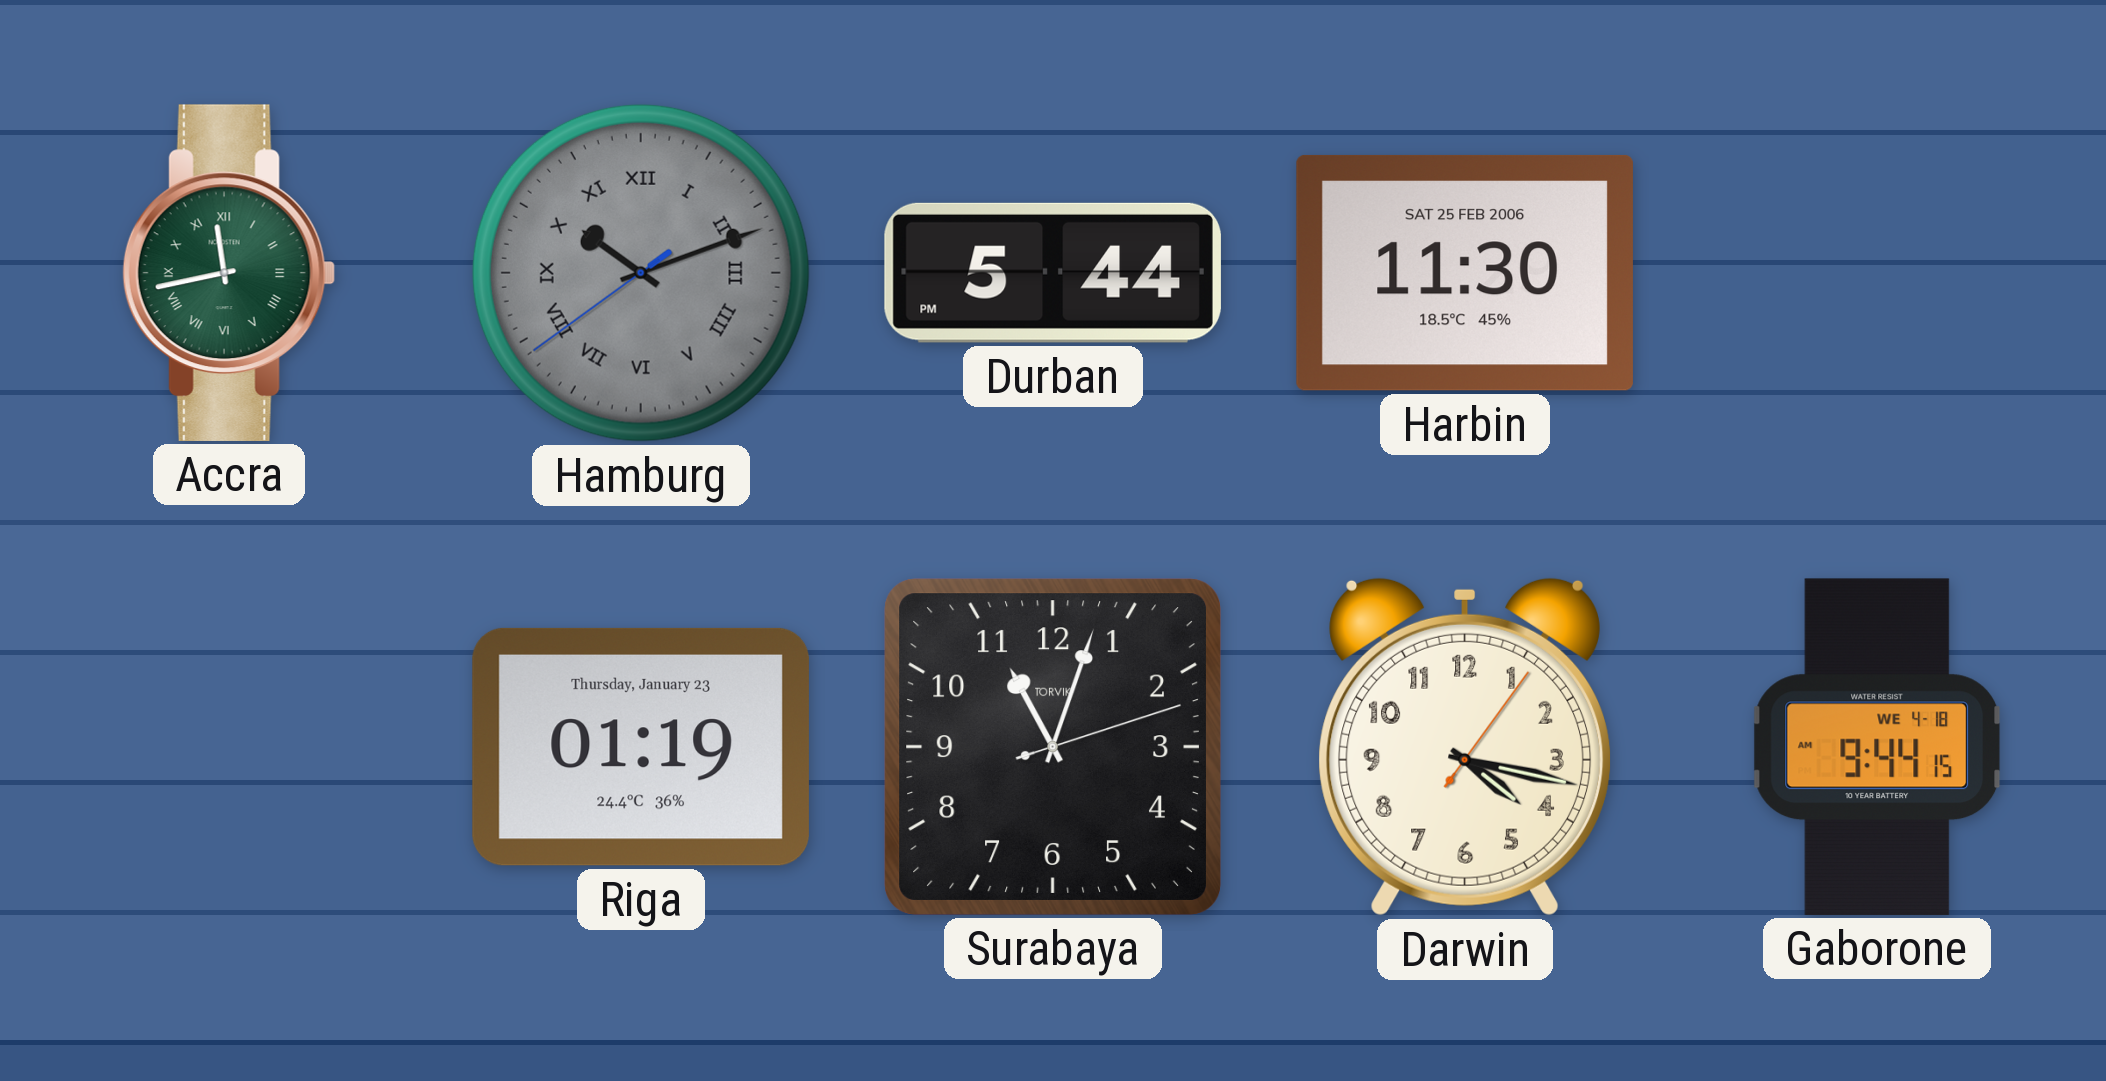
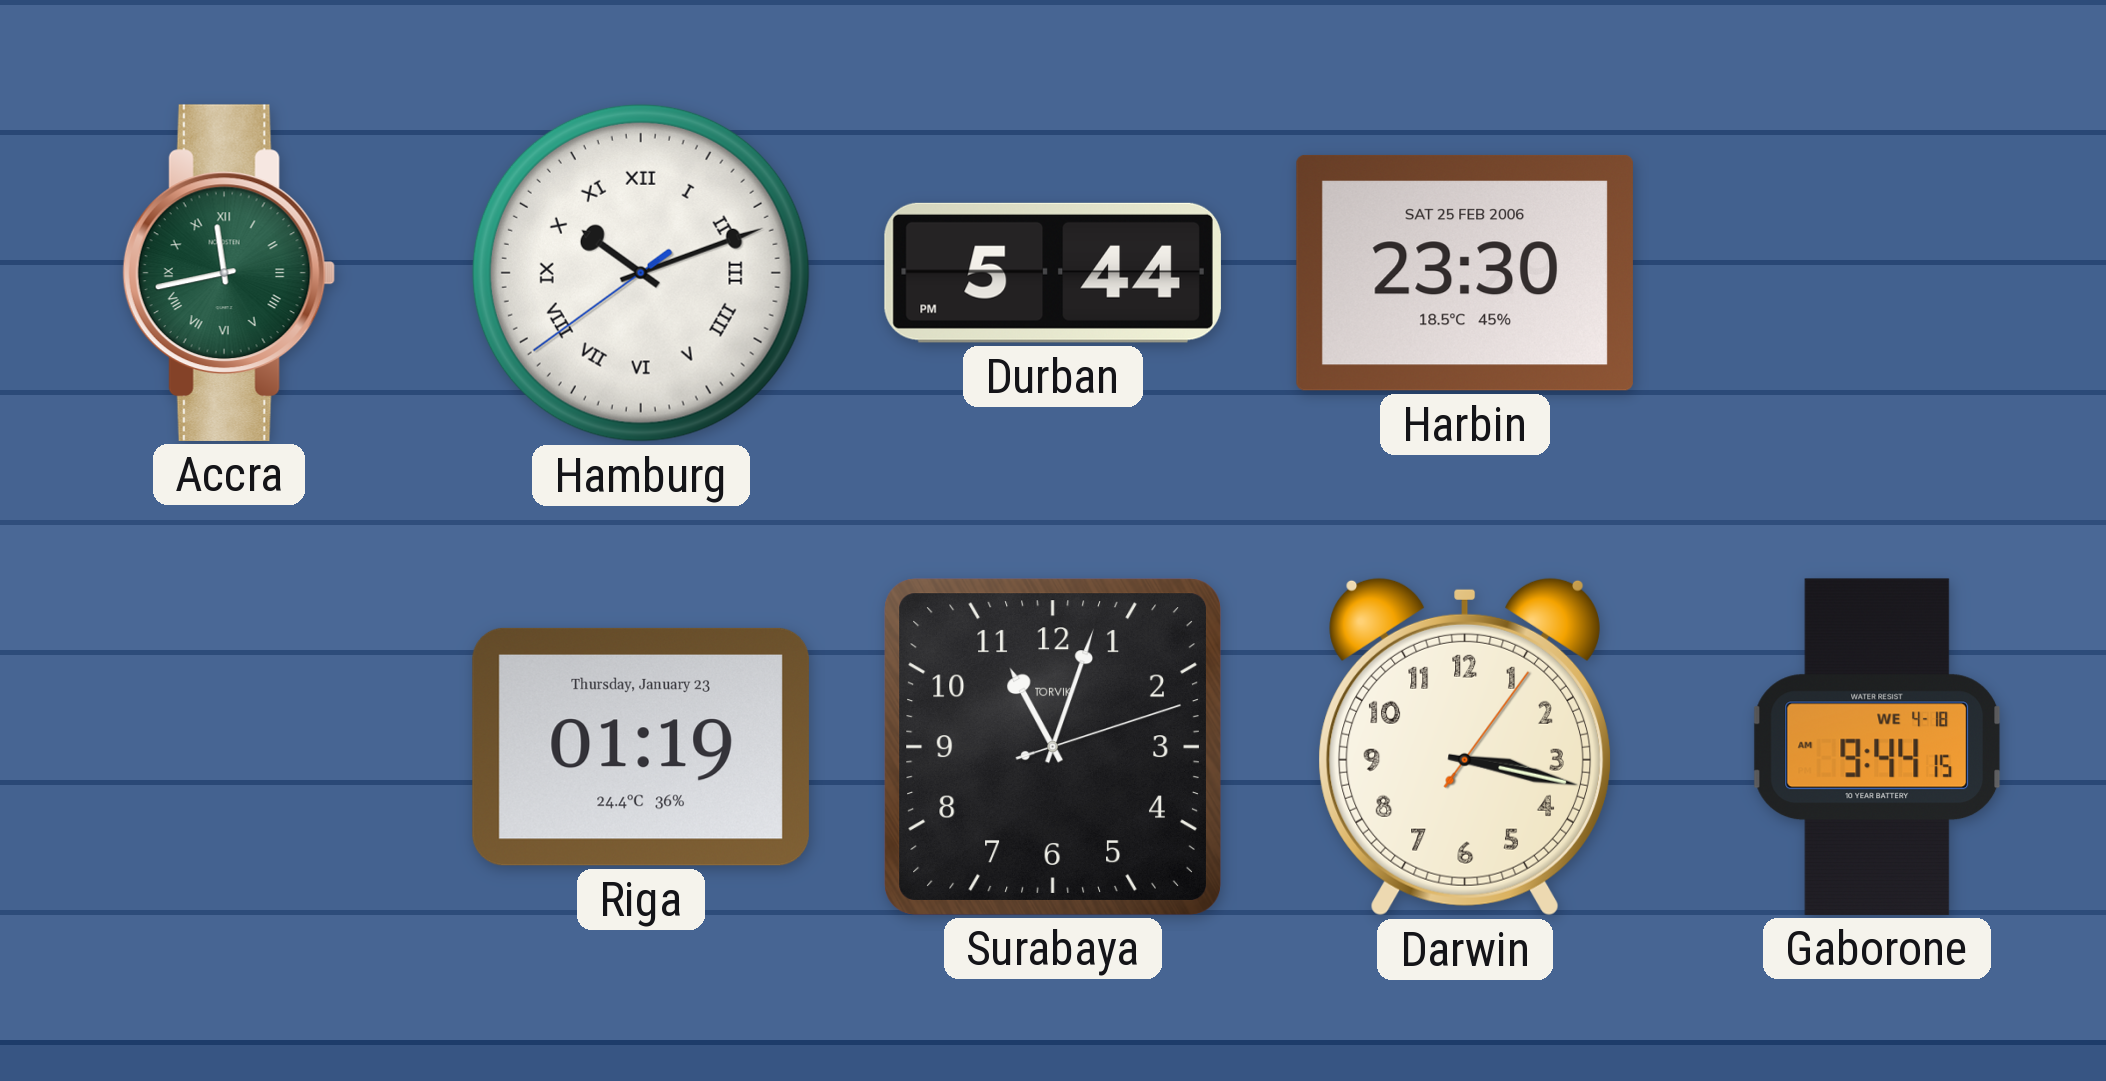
Hamburg dial: grey -> white
Harbin: 11:30 -> 23:30
Darwin: 4:17 -> 3:17
